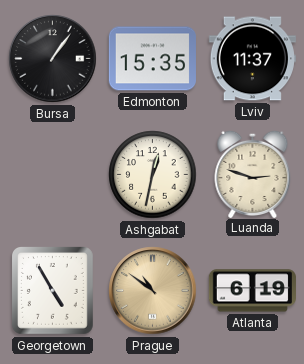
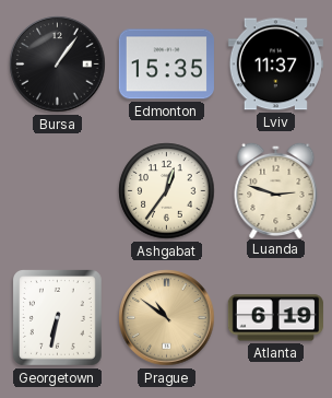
Ashgabat: 12:32 -> 12:36
Georgetown: 4:55 -> 6:32
